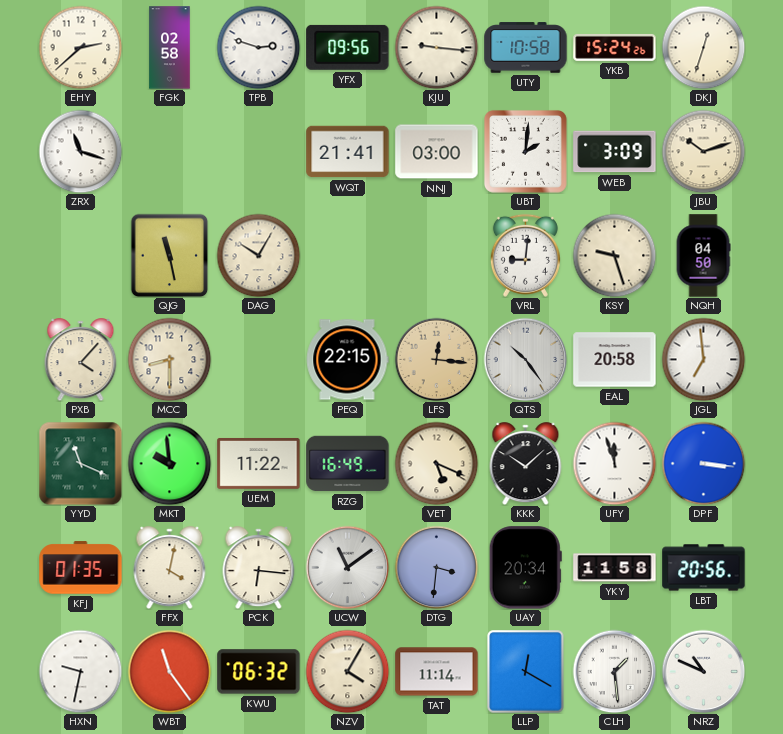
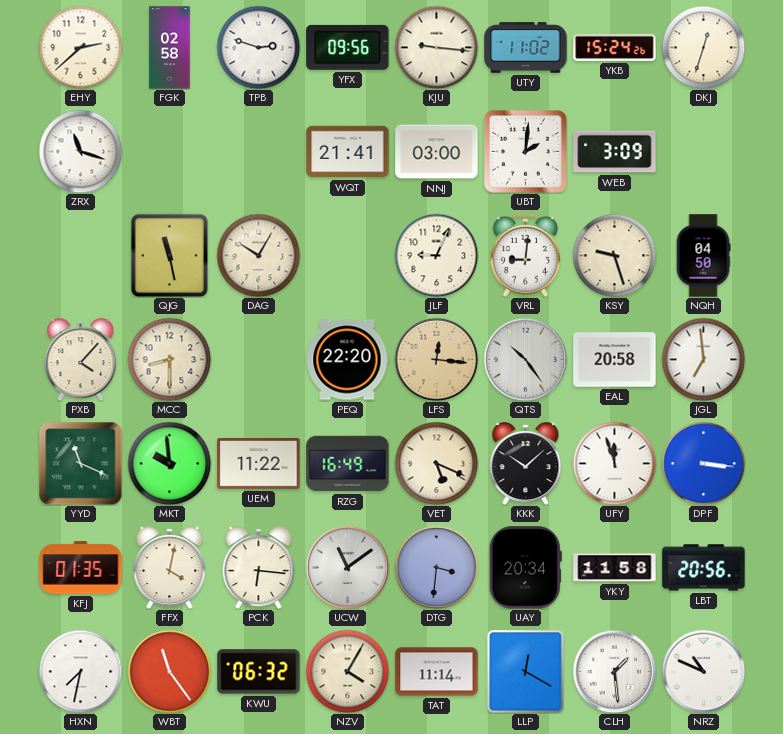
UTY: 10:58 -> 11:02
JBU: 10:12 -> none
JLF: none -> 9:04
PEQ: 22:15 -> 22:20
HXN: 9:32 -> 7:32
